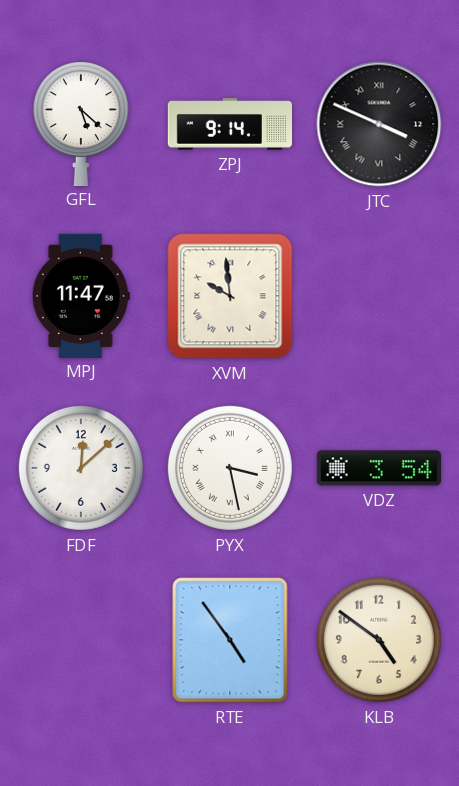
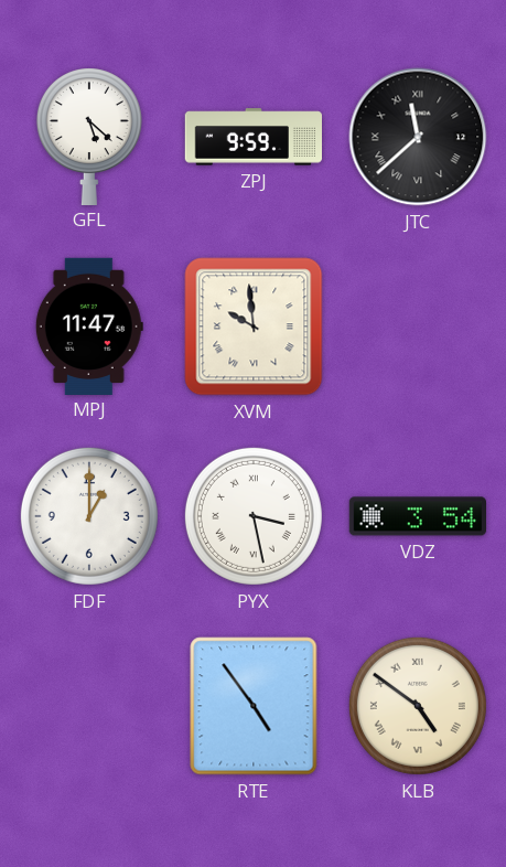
ZPJ: 9:14 -> 9:59
JTC: 3:49 -> 11:38
FDF: 12:08 -> 1:00
KLB numerals: Arabic -> Roman
